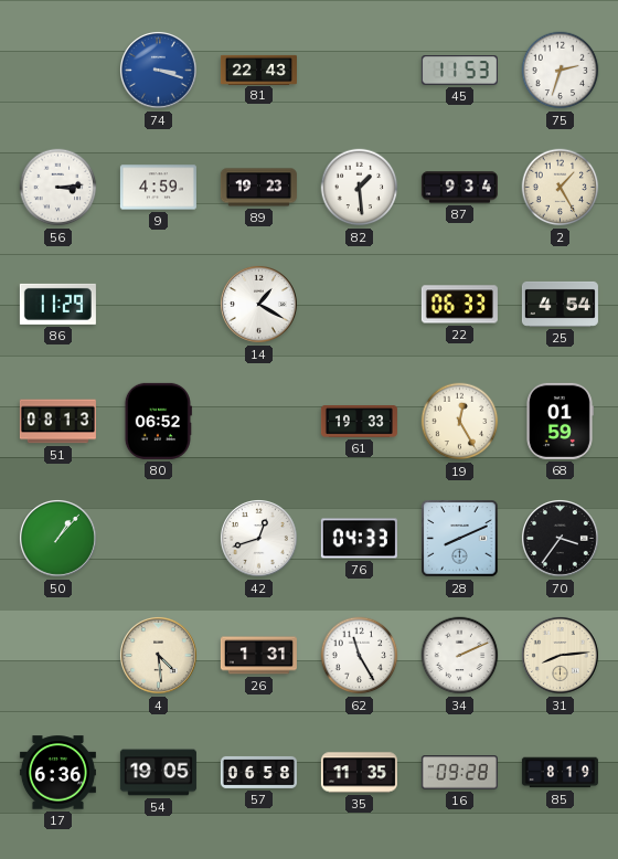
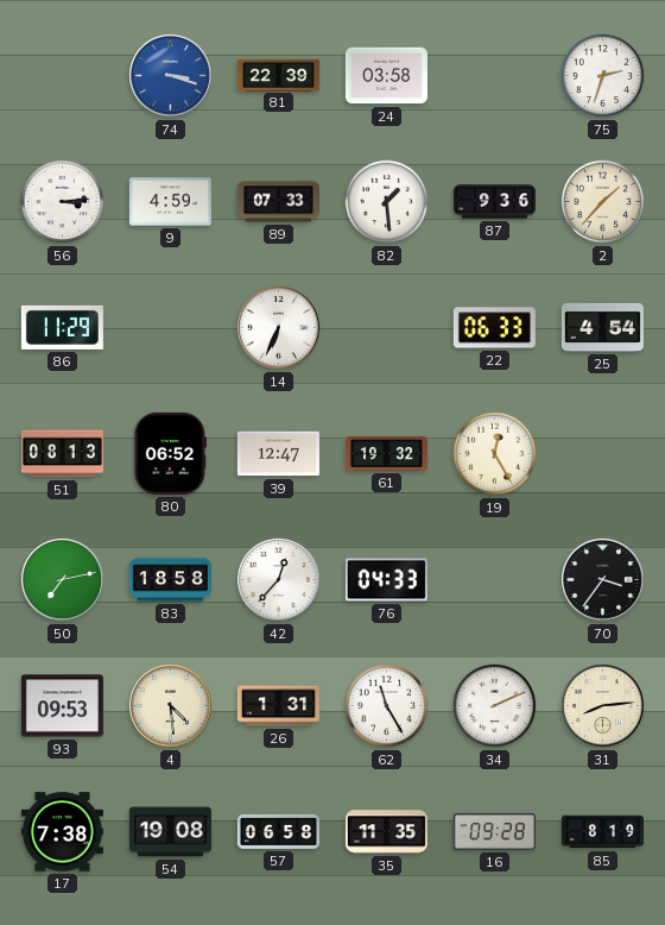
81: 22:43 -> 22:39
24: none -> 03:58
45: 11:53 -> none
89: 19:23 -> 07:33
87: 9:34 -> 9:36
2: 1:25 -> 1:37
14: 1:20 -> 6:34
39: none -> 12:47
61: 19:33 -> 19:32
68: 01:59 -> none
50: 1:07 -> 7:13
83: none -> 18:58
42: 12:42 -> 12:37
28: 8:11 -> none
93: none -> 09:53
17: 6:36 -> 7:38
54: 19:05 -> 19:08
